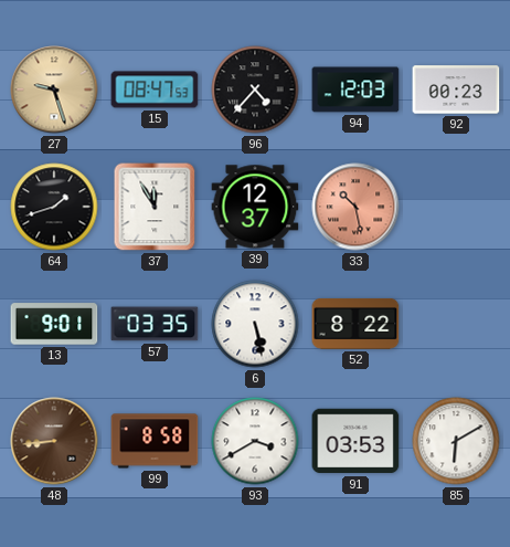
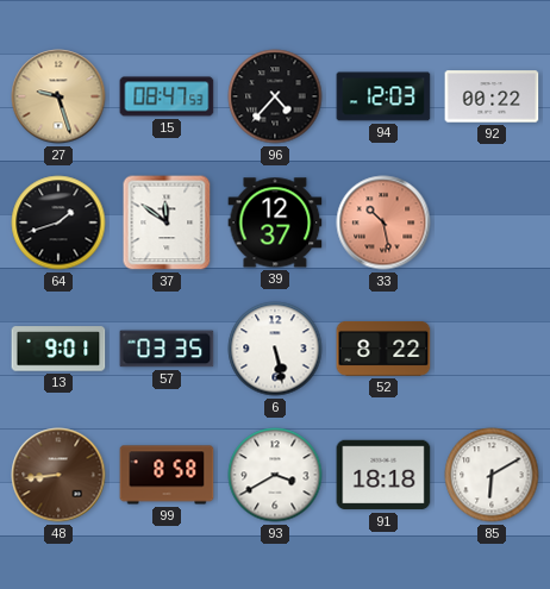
92: 00:23 -> 00:22
37: 11:55 -> 11:51
91: 03:53 -> 18:18
